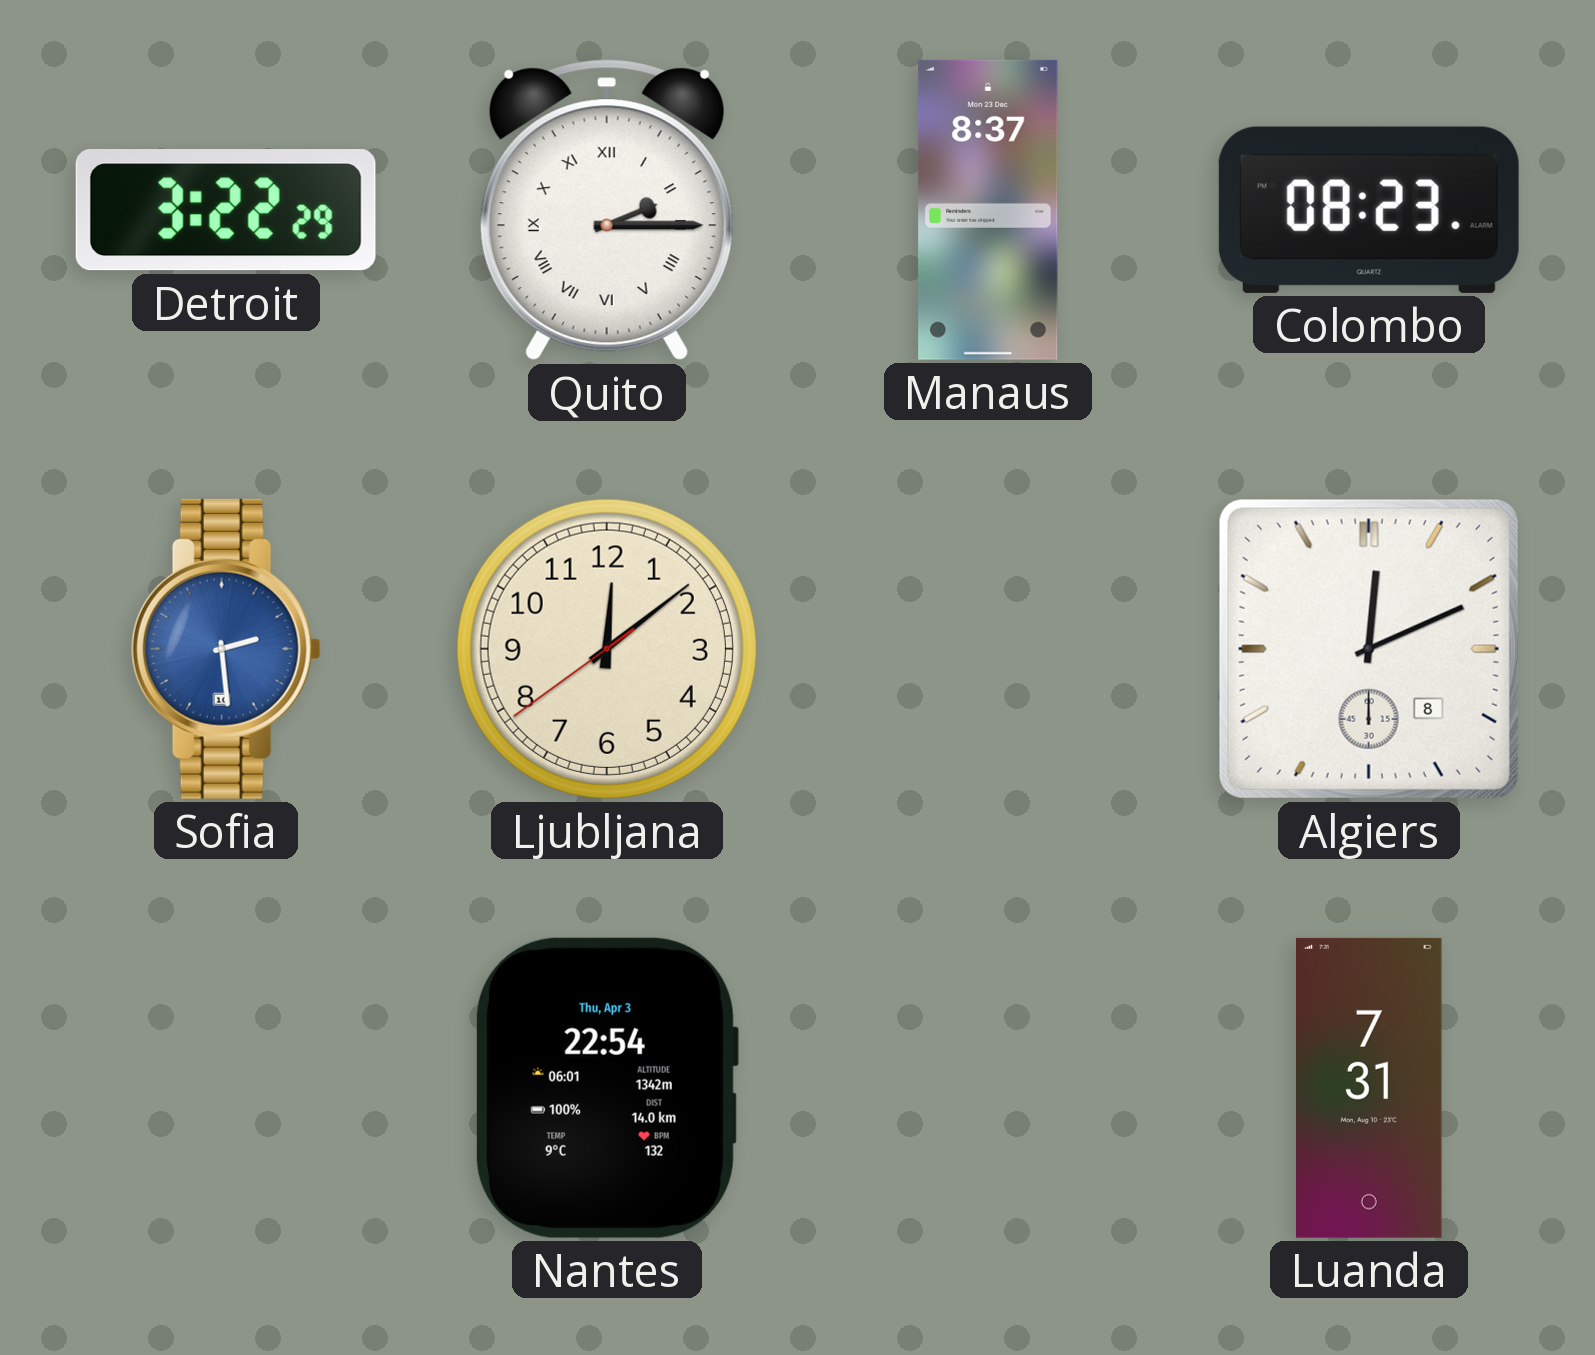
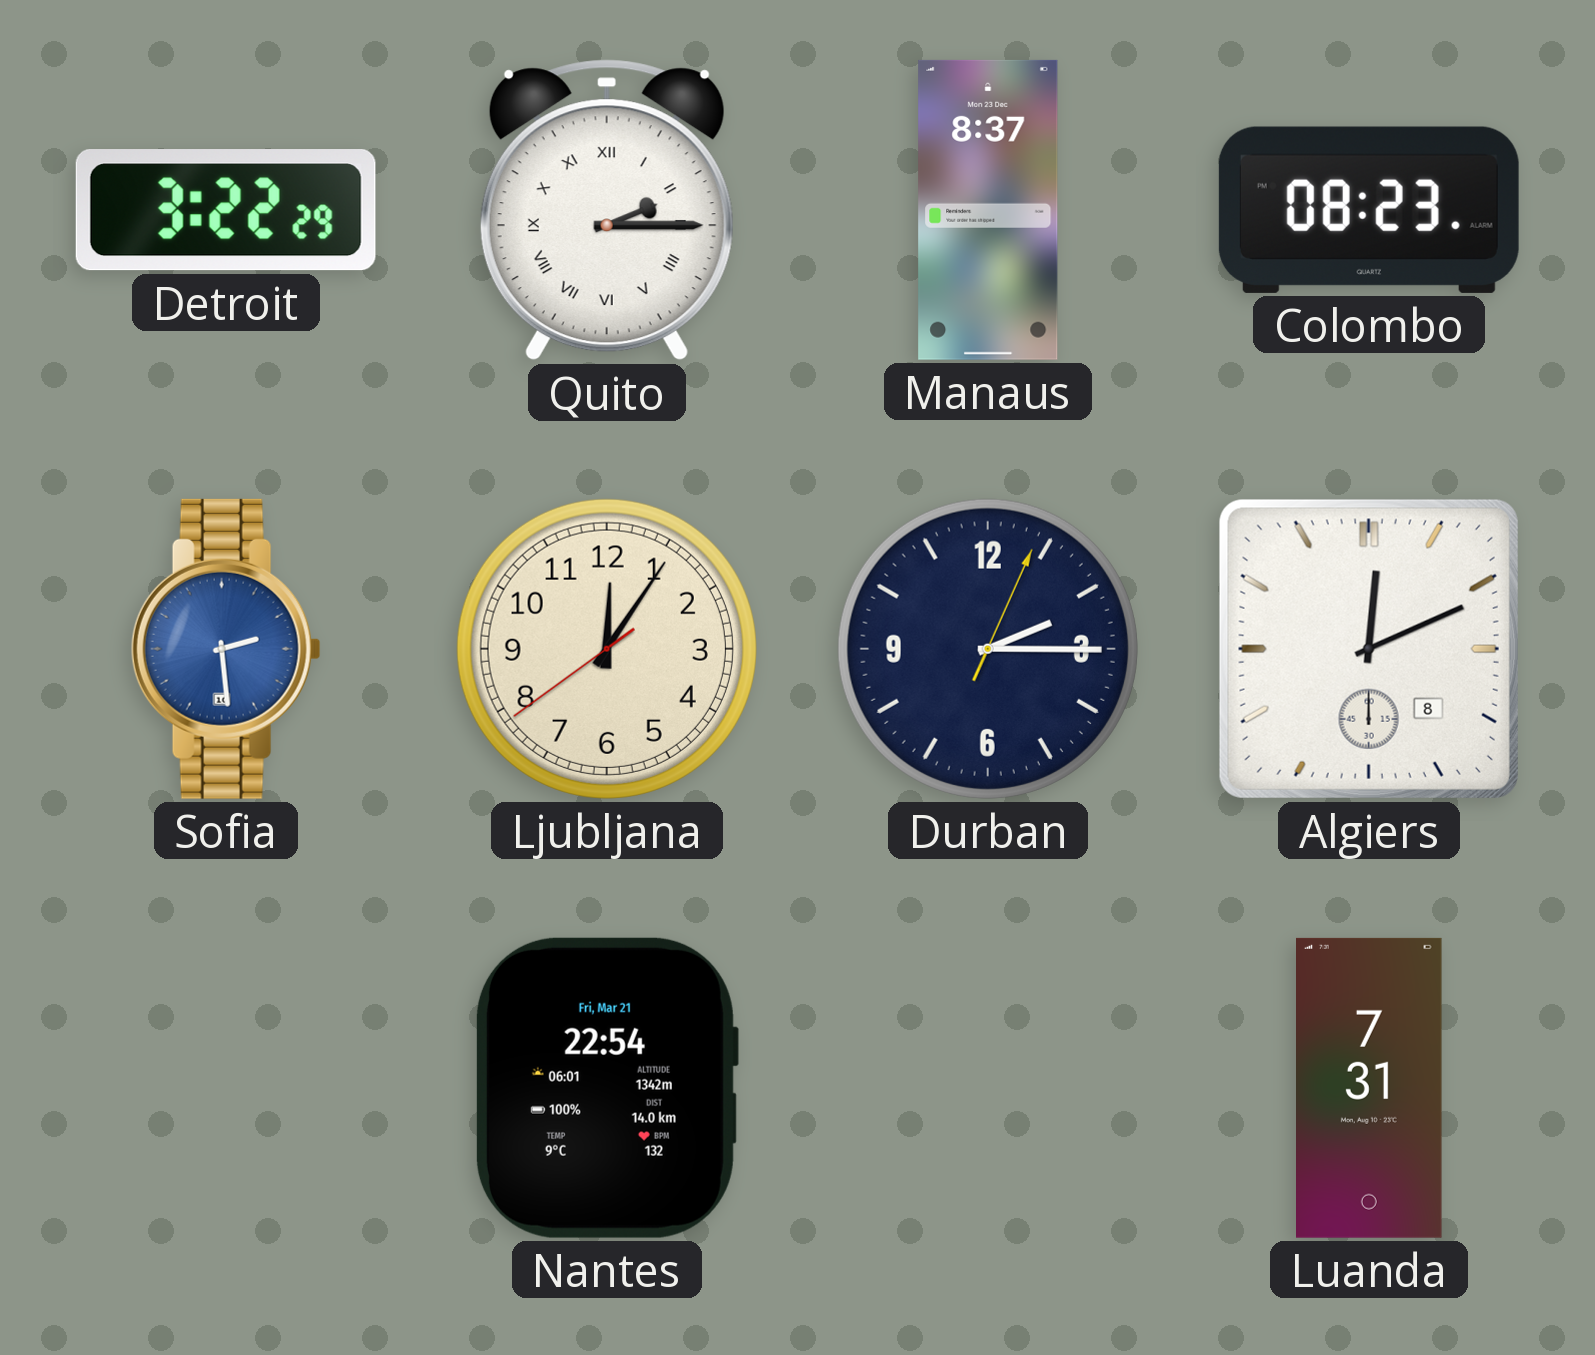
Ljubljana: 12:08 -> 12:05
Durban: none -> 2:15
Nantes date: Thu, Apr 3 -> Fri, Mar 21
